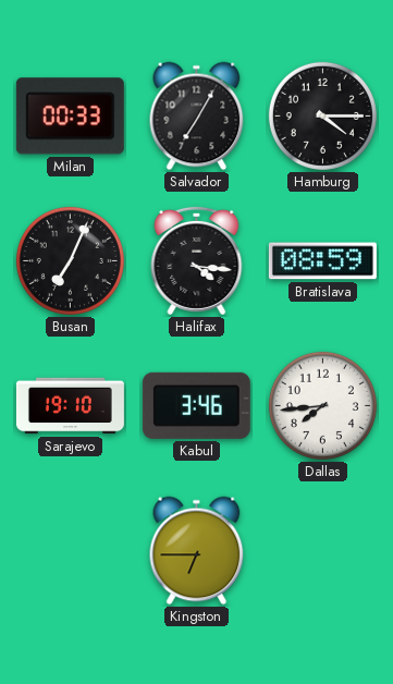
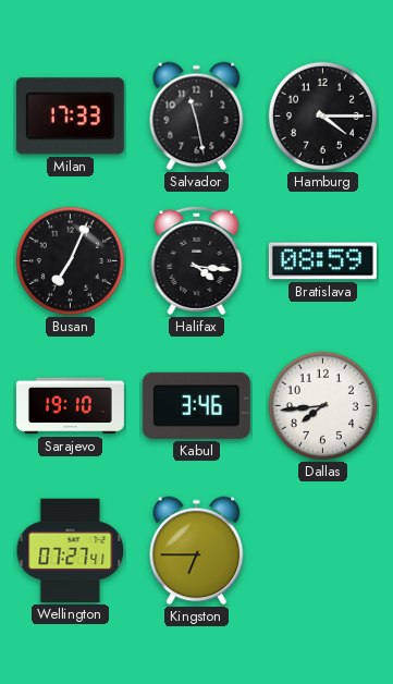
Milan: 00:33 -> 17:33
Salvador: 7:05 -> 11:28
Wellington: none -> 07:27
